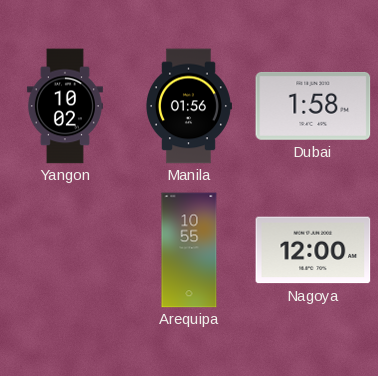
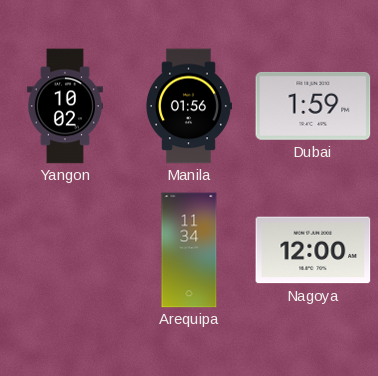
Dubai: 1:58 -> 1:59
Arequipa: 10:55 -> 11:34
